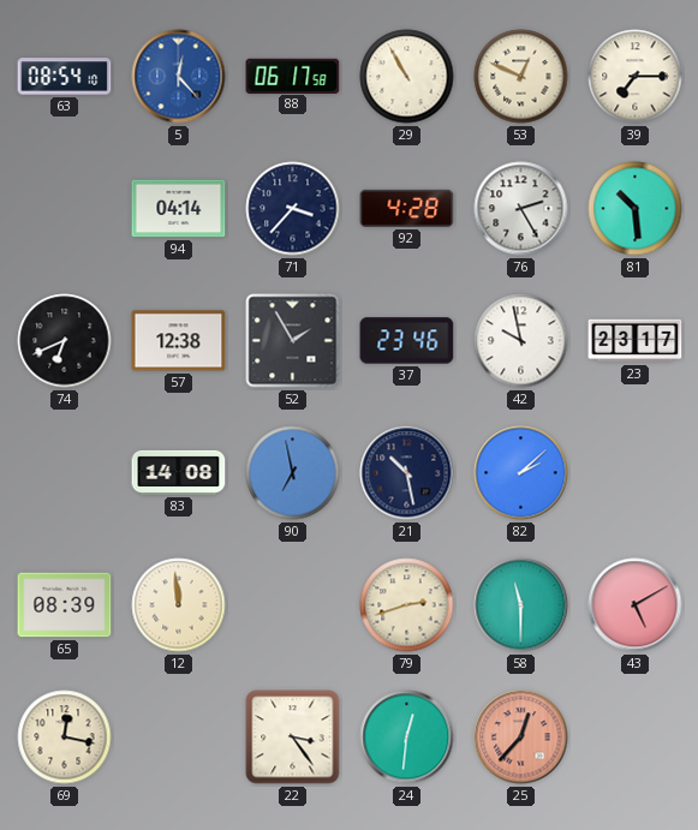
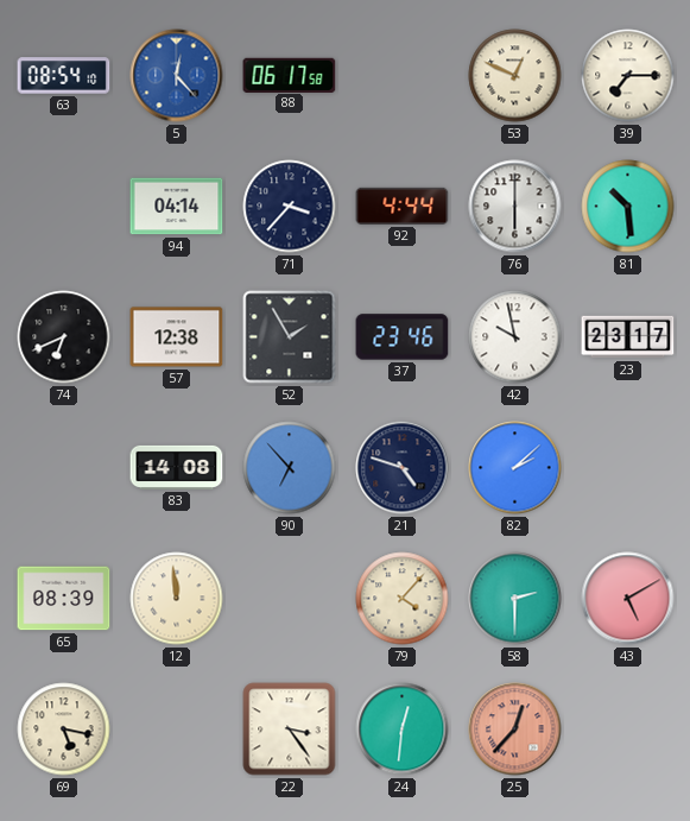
29: 10:55 -> none
92: 4:28 -> 4:44
76: 2:25 -> 6:00
90: 6:58 -> 6:53
21: 10:28 -> 4:48
79: 2:42 -> 4:07
58: 11:30 -> 2:30
69: 12:17 -> 5:17
